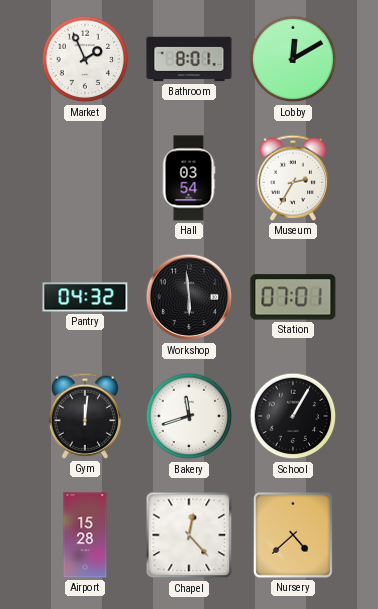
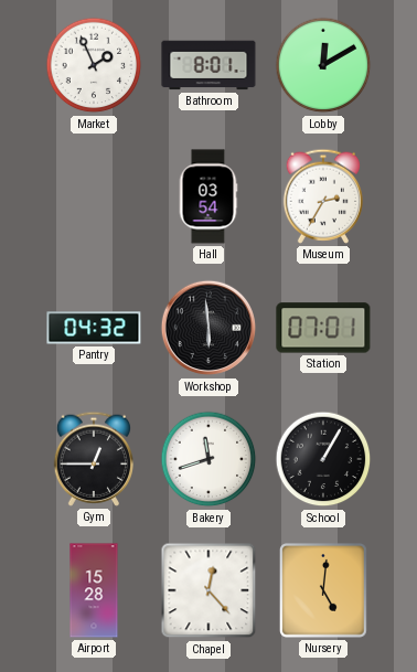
Gym: 12:01 -> 12:45
Nursery: 4:38 -> 5:01
